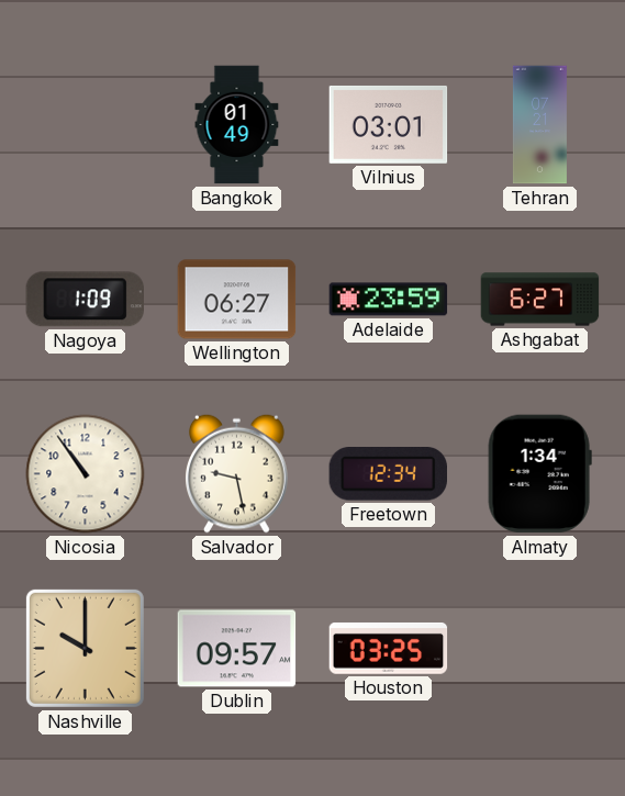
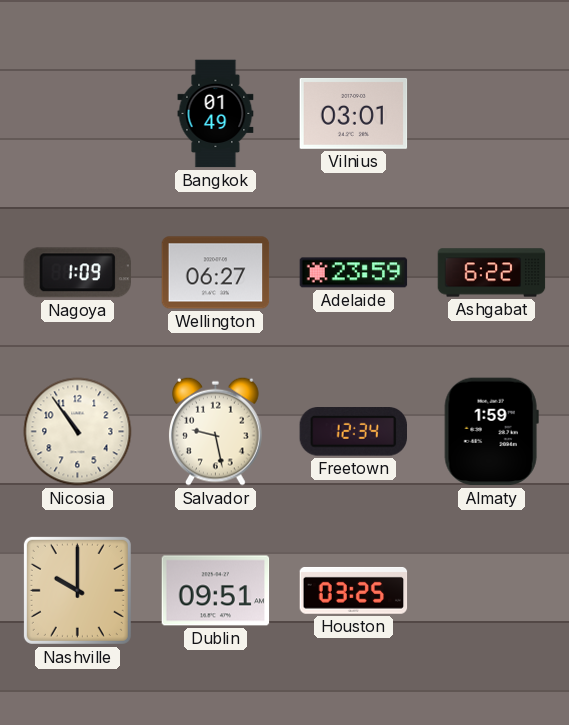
Tehran: 07:21 -> none
Ashgabat: 6:27 -> 6:22
Almaty: 1:34 -> 1:59
Dublin: 09:57 -> 09:51
